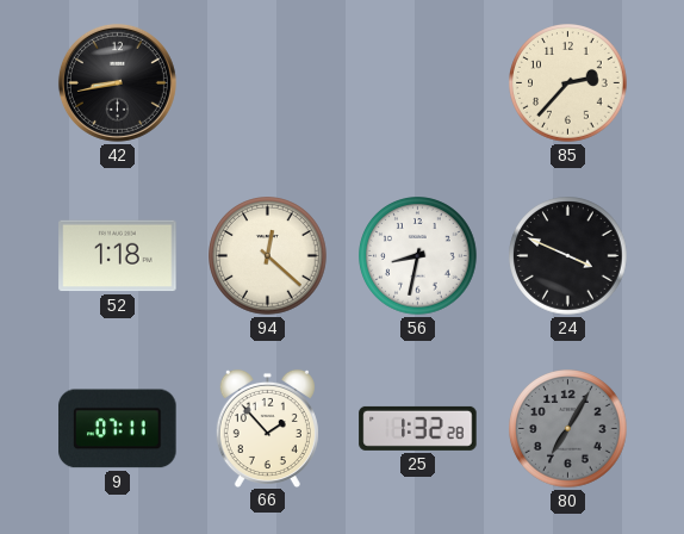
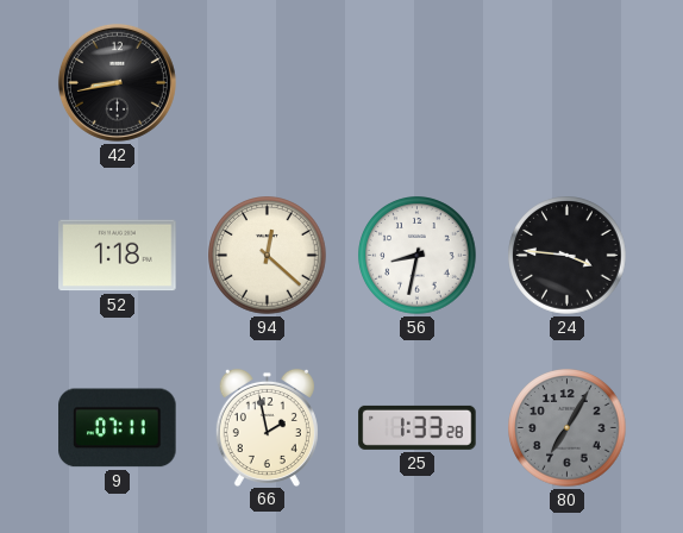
85: 2:37 -> none
24: 3:49 -> 3:46
66: 1:53 -> 1:58
25: 1:32 -> 1:33
